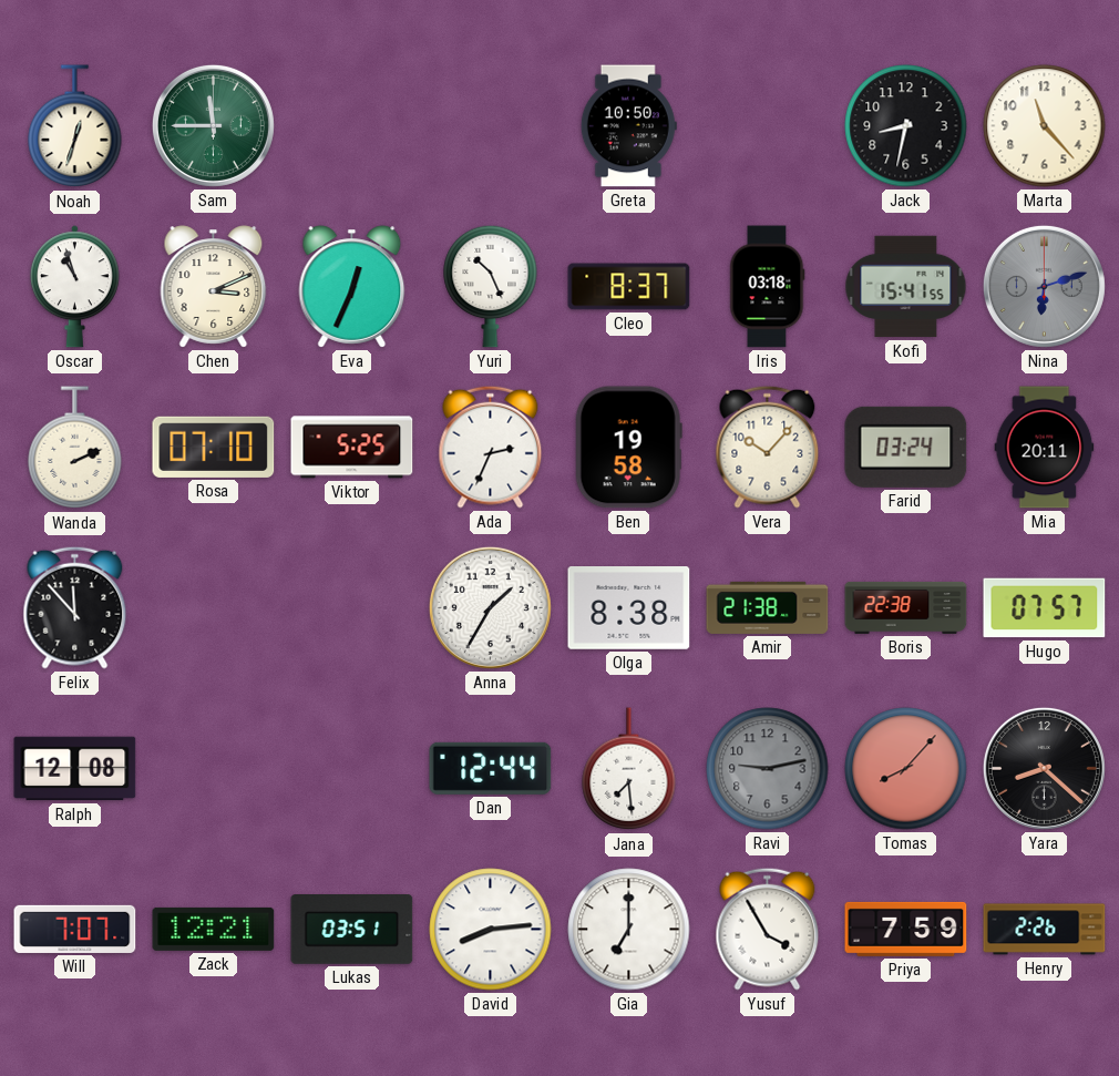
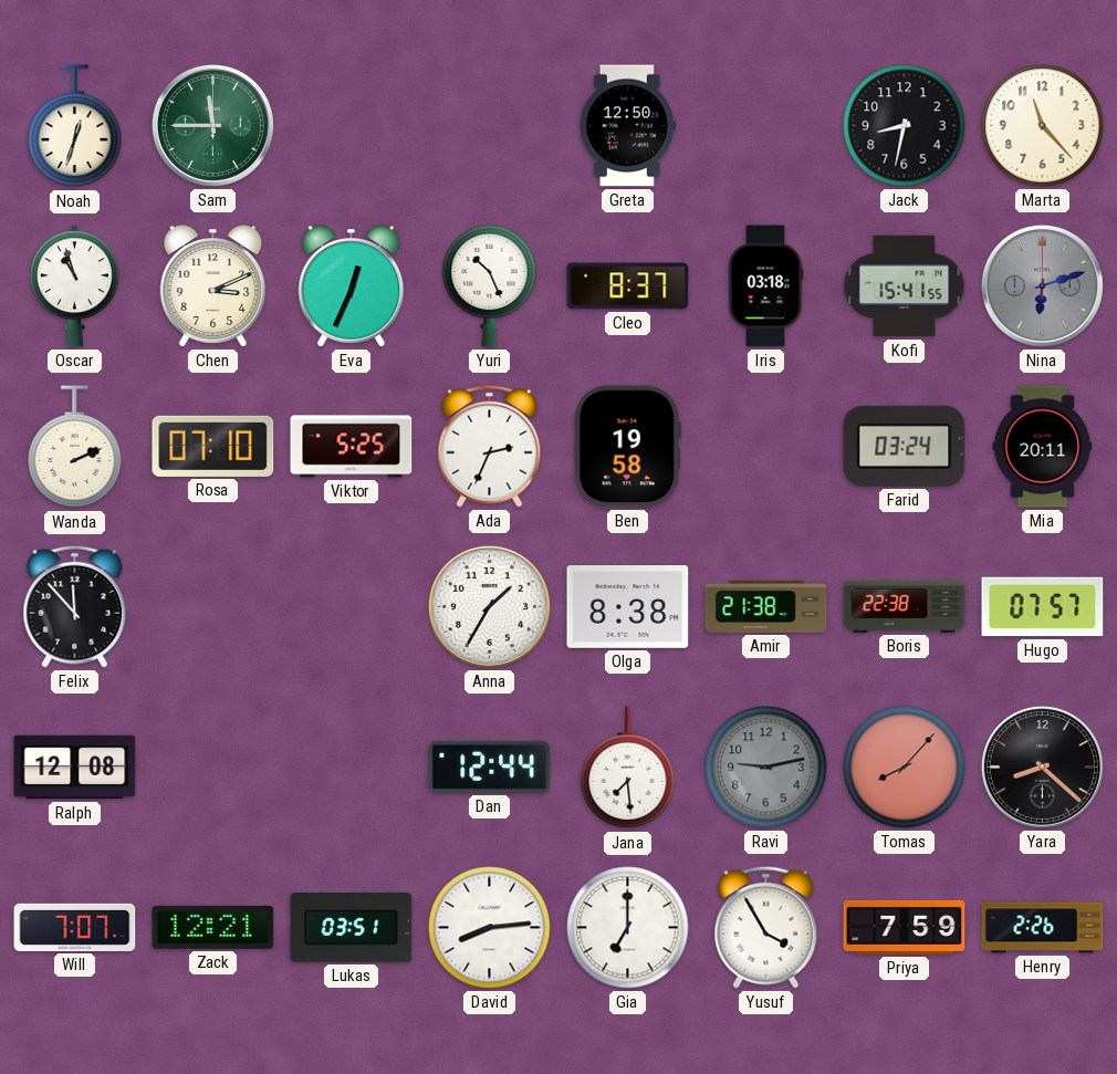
Greta: 10:50 -> 12:50
Vera: 10:07 -> none
